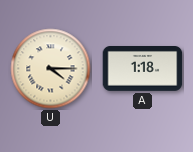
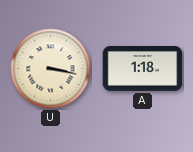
U: 4:15 -> 3:17
